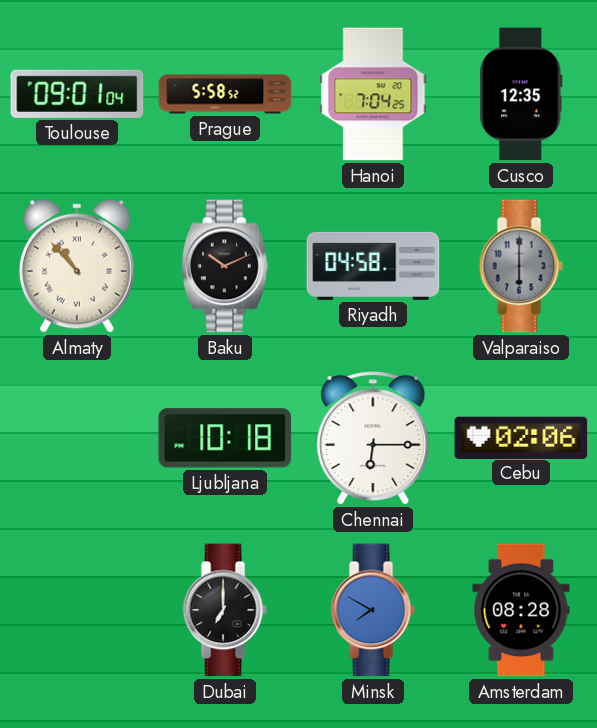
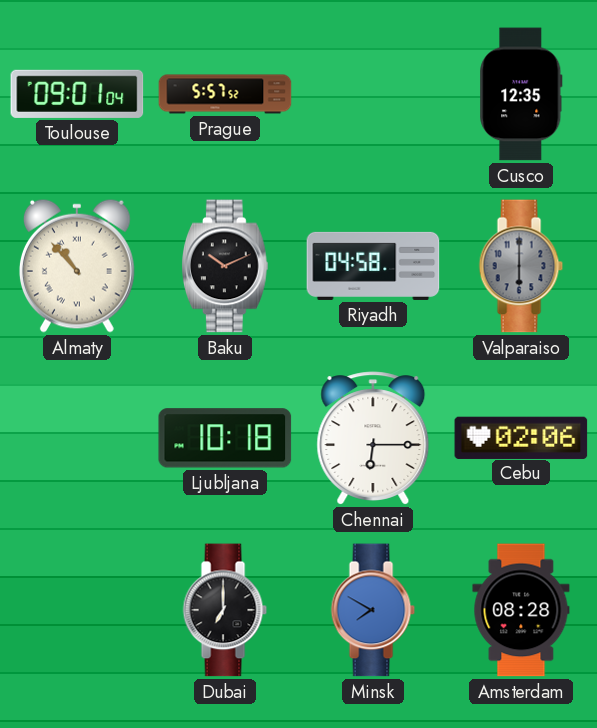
Prague: 5:58 -> 5:57
Hanoi: 7:04 -> none
